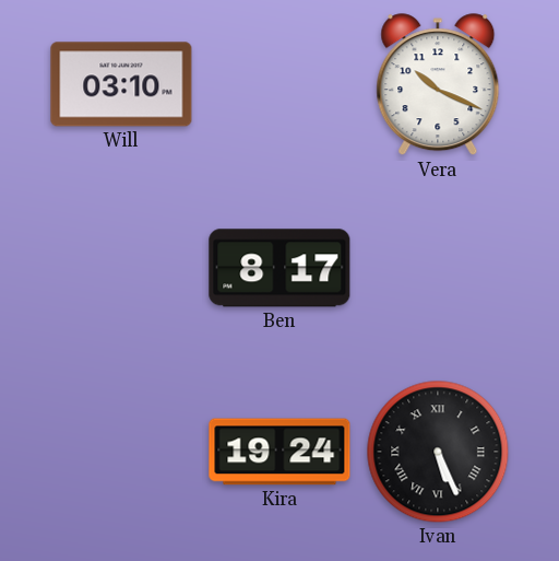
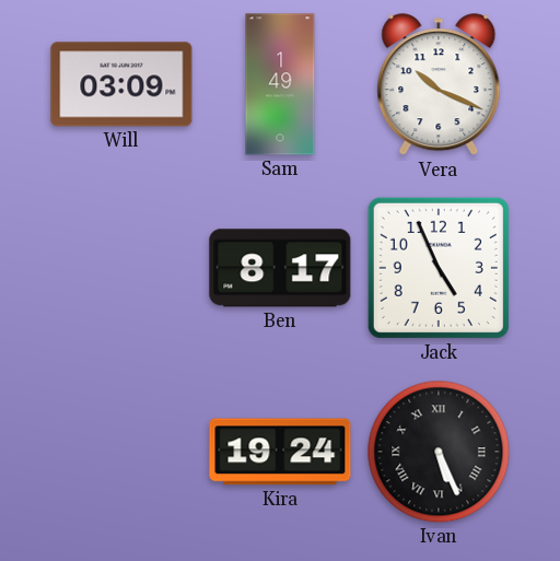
Will: 03:10 -> 03:09
Sam: none -> 1:49
Jack: none -> 4:56
